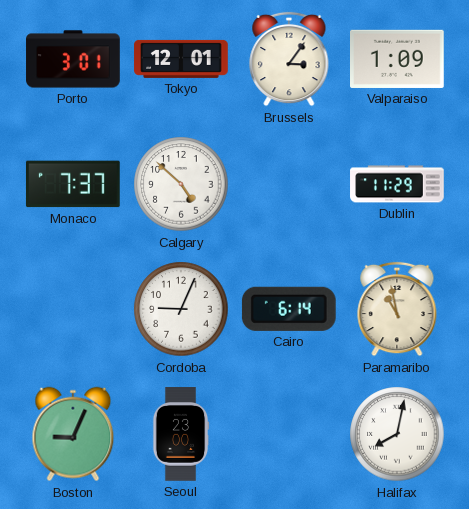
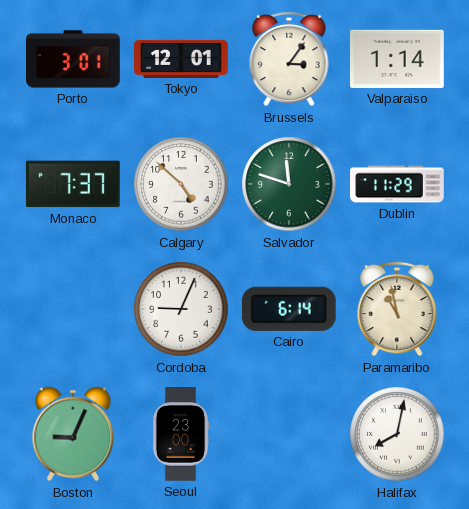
Valparaiso: 1:09 -> 1:14
Salvador: none -> 11:48
